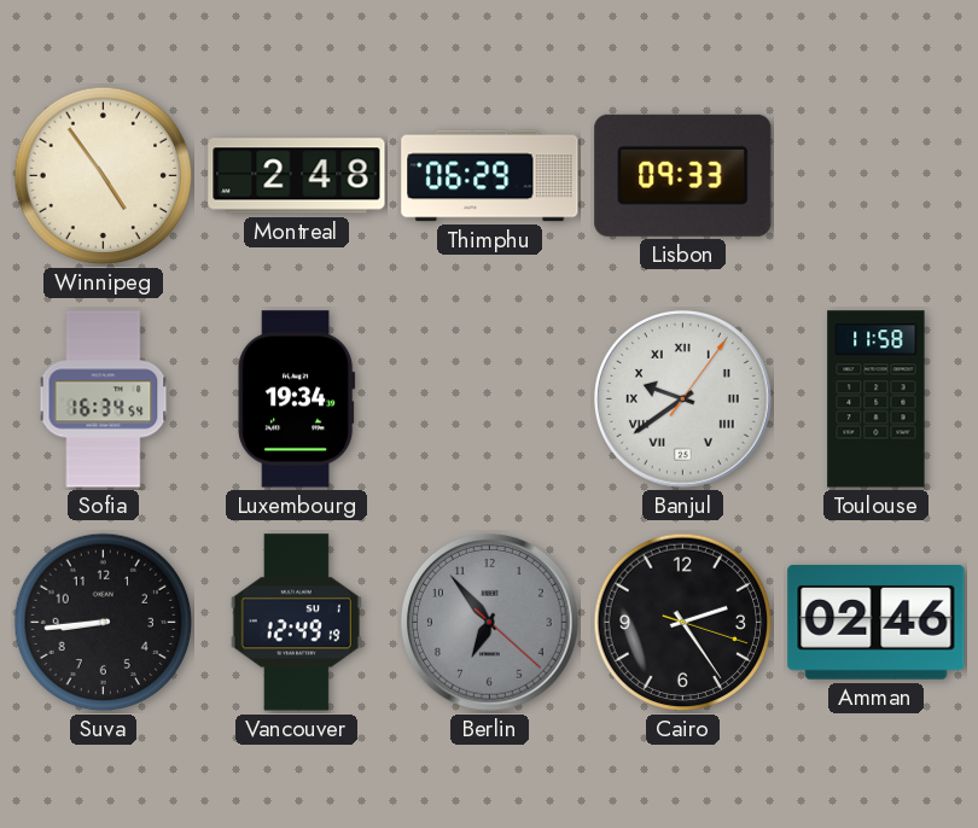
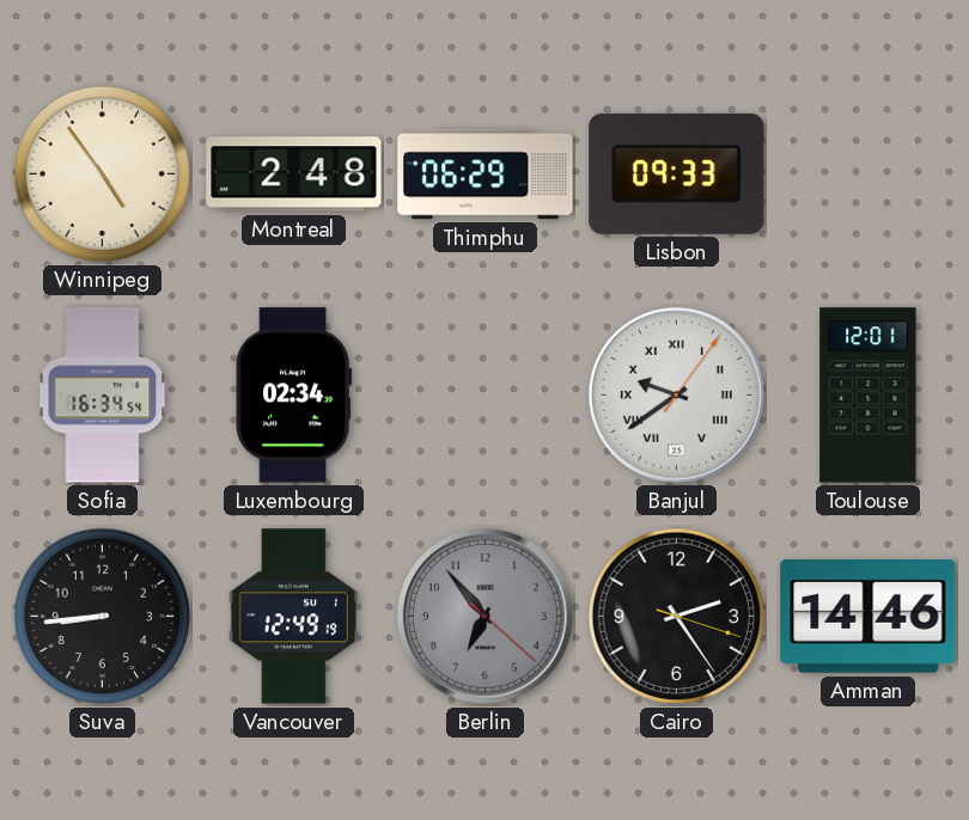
Luxembourg: 19:34 -> 02:34
Toulouse: 11:58 -> 12:01
Amman: 02:46 -> 14:46
